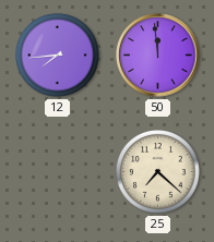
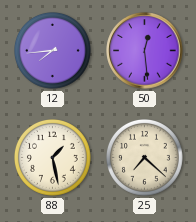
50: 11:59 -> 12:29
88: none -> 1:28
